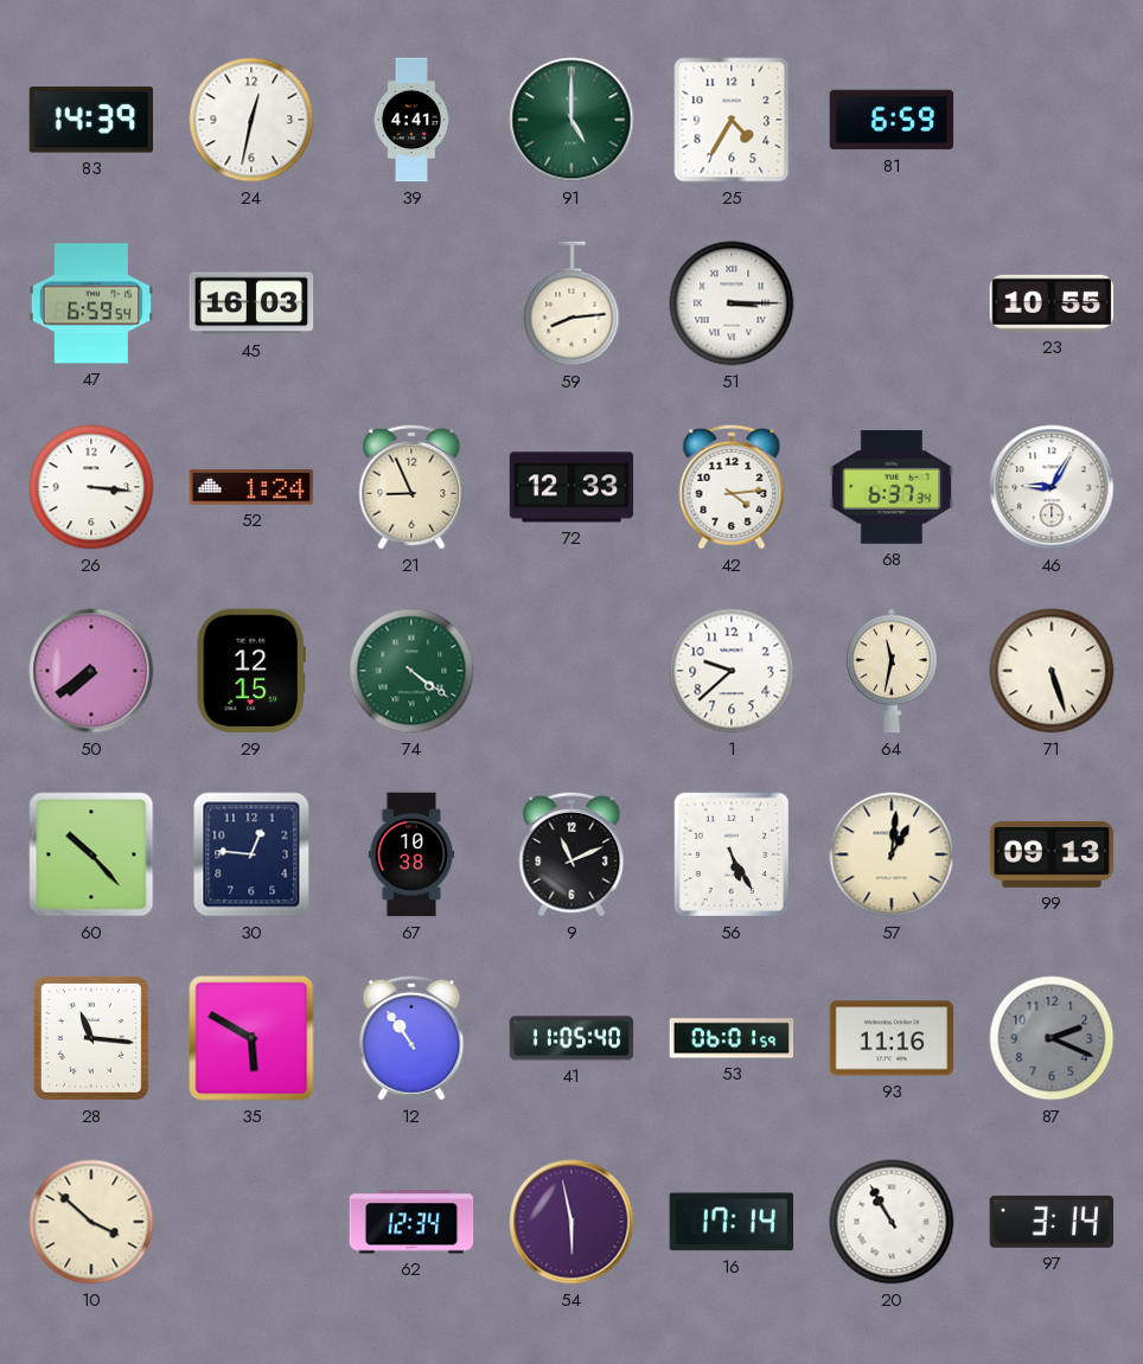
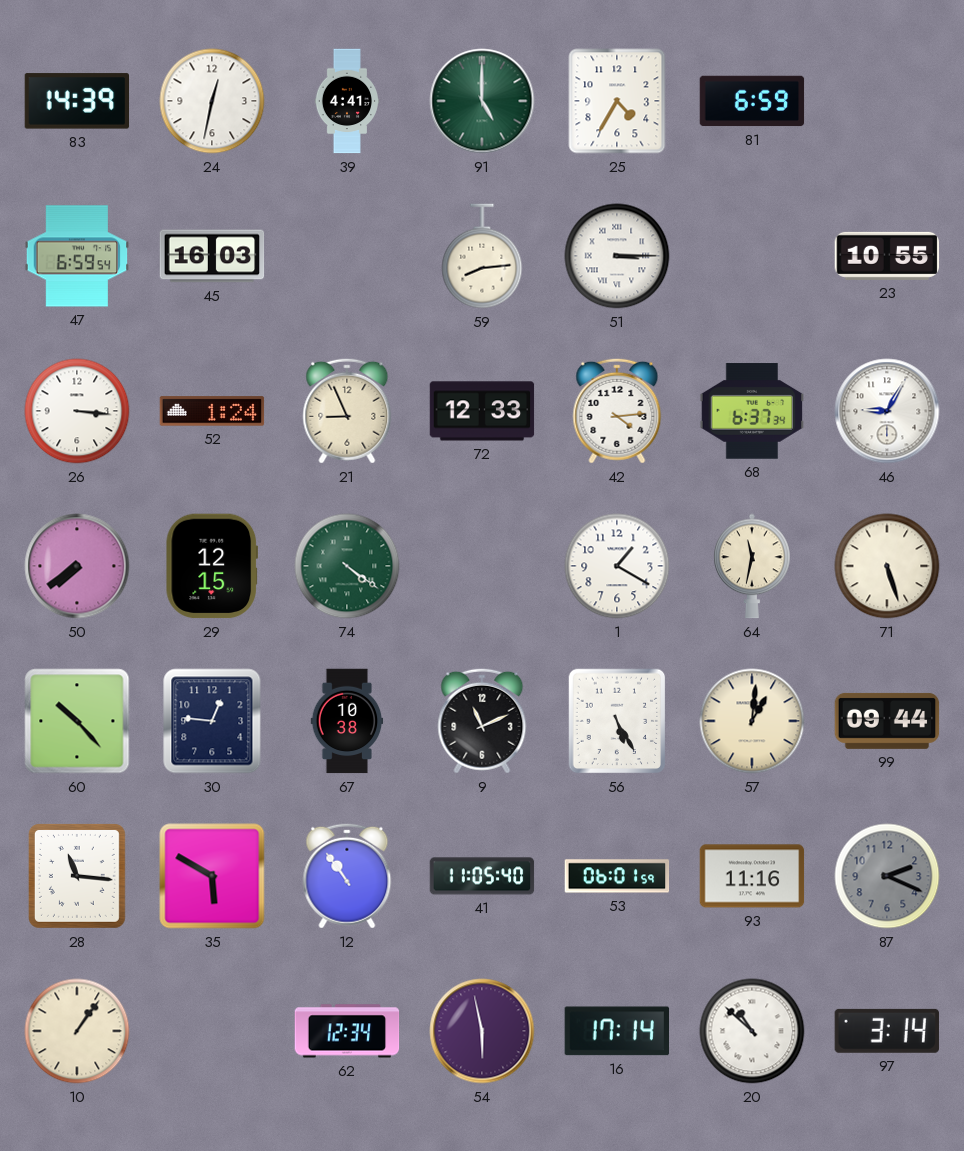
1: 9:38 -> 1:20
99: 09:13 -> 09:44
10: 3:52 -> 1:06
20: 10:55 -> 10:52
